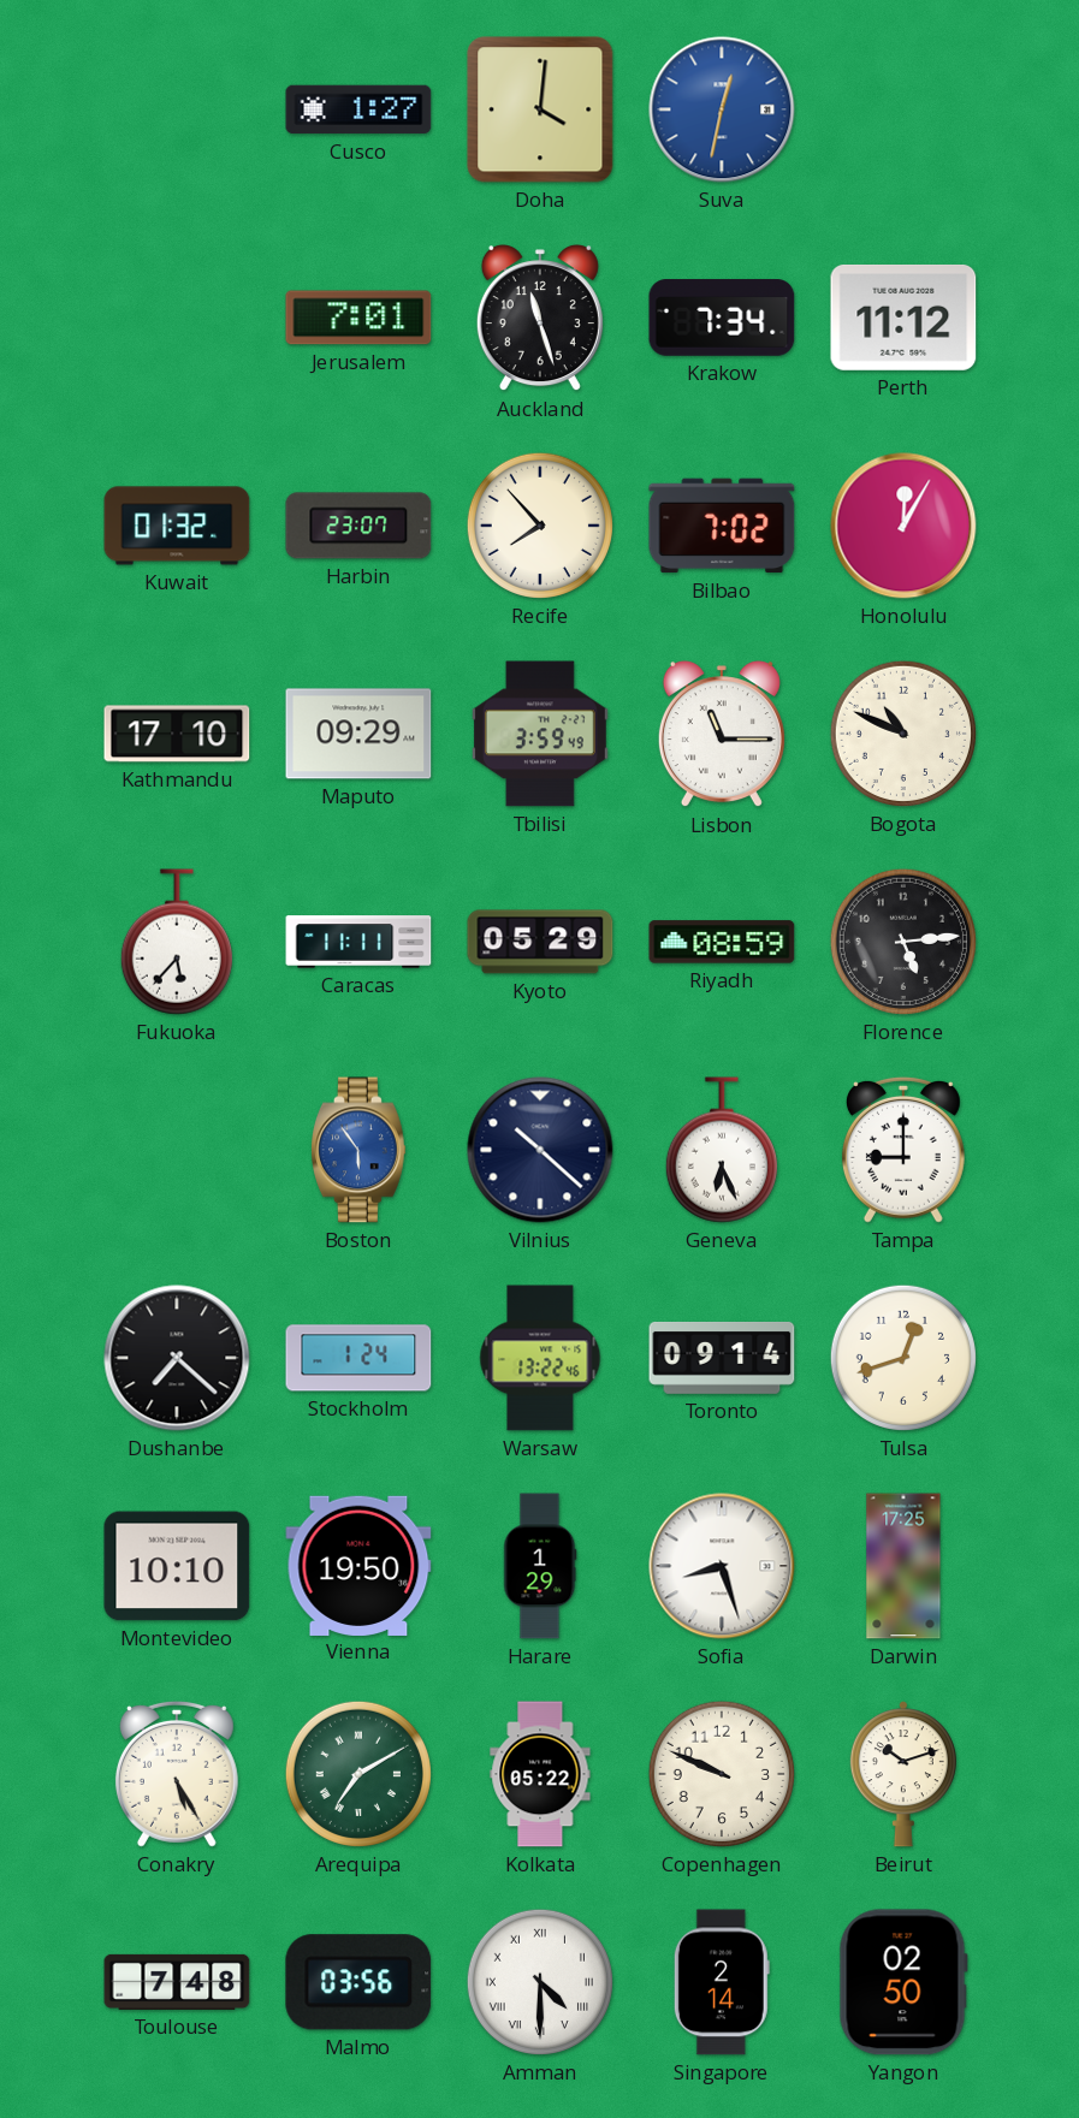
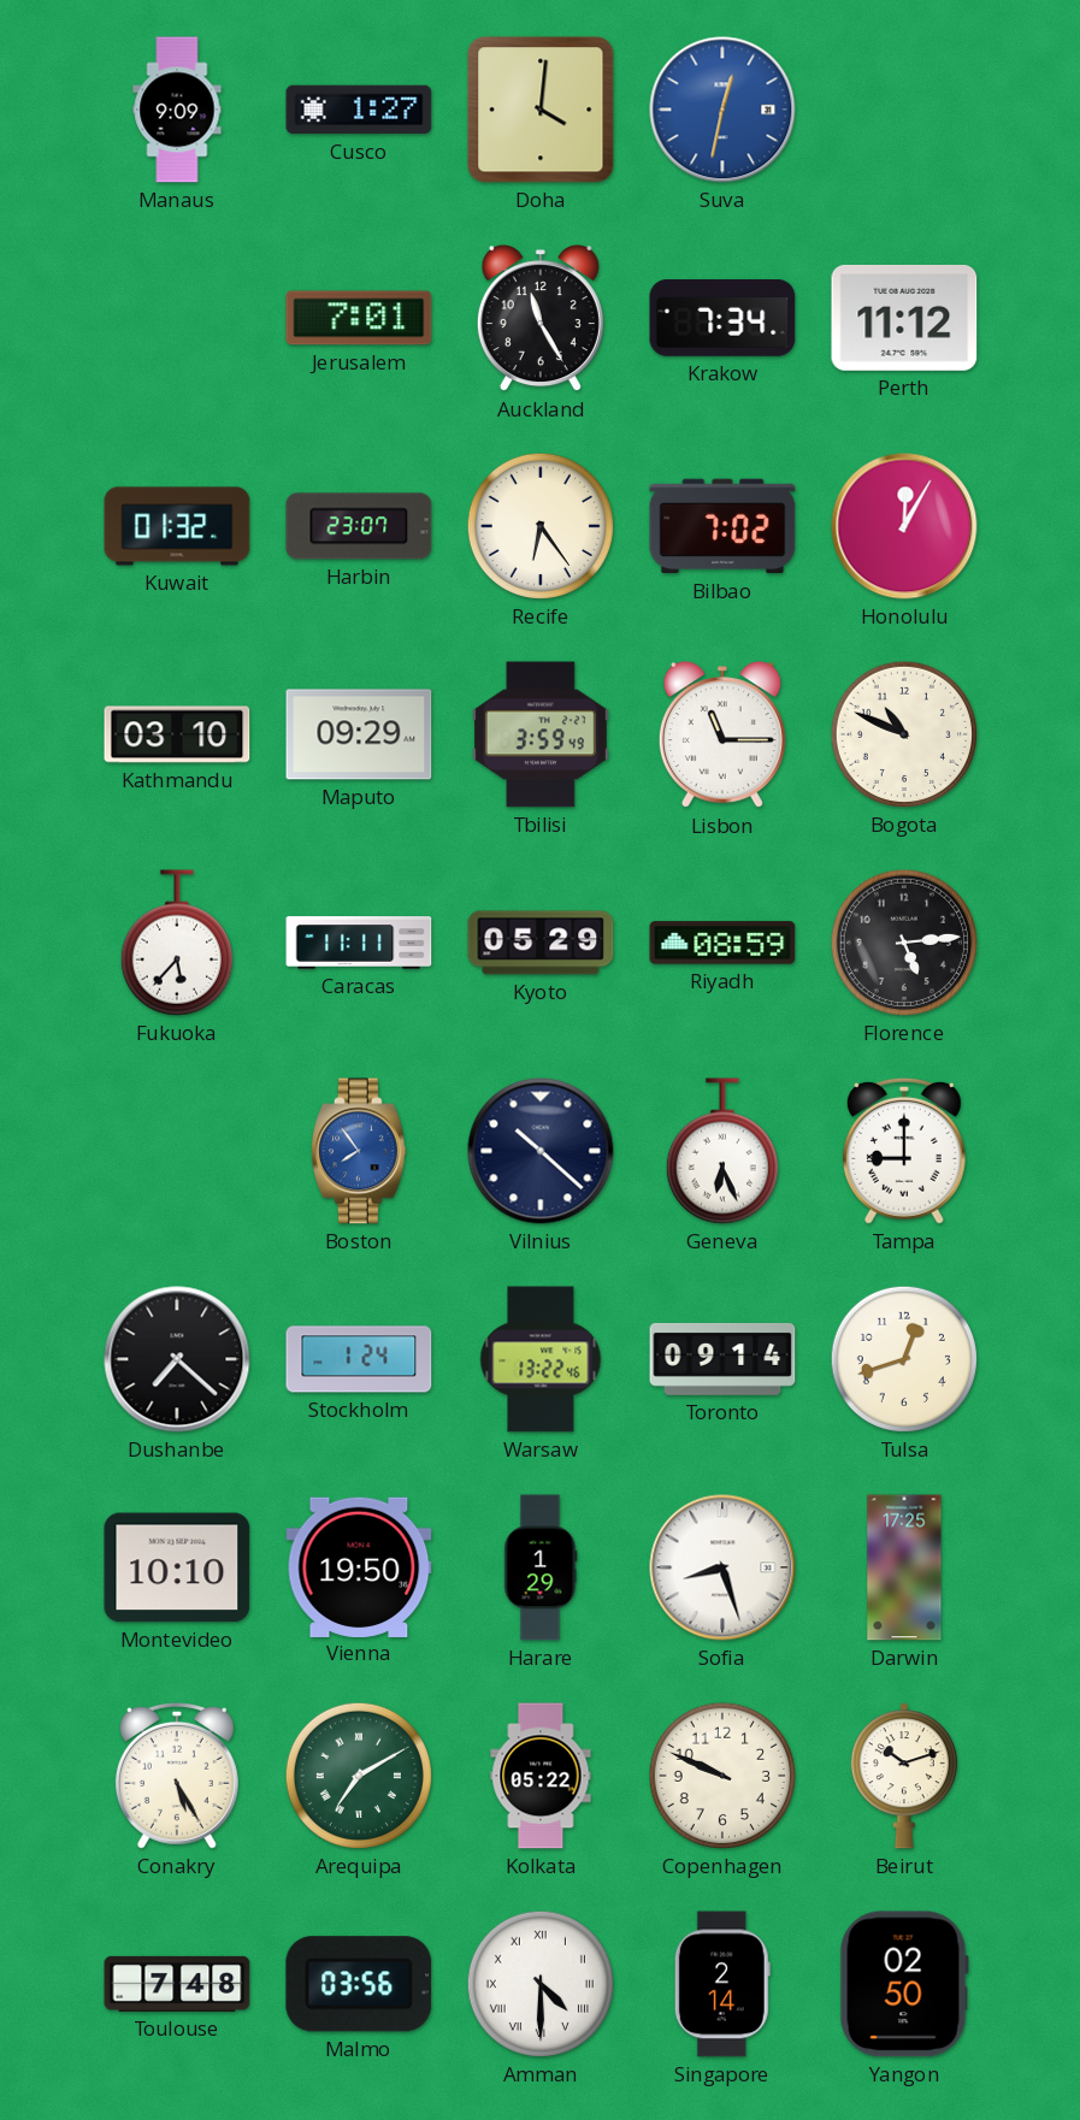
Manaus: none -> 9:09
Auckland: 11:27 -> 11:25
Recife: 7:53 -> 6:24
Kathmandu: 17:10 -> 03:10
Boston: 5:54 -> 7:54
